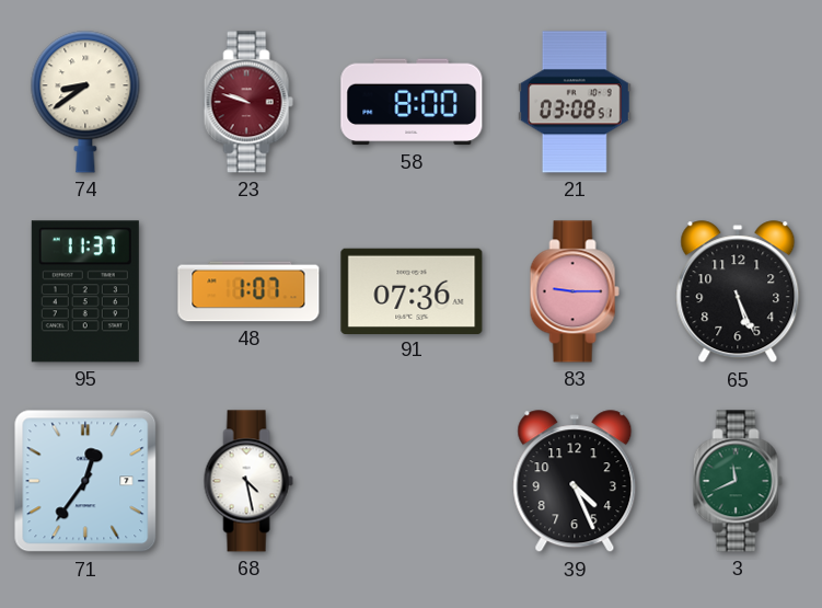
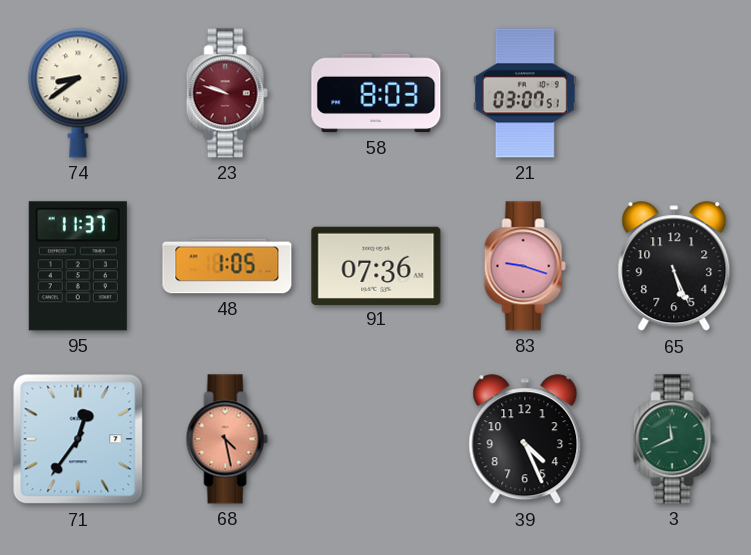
58: 8:00 -> 8:03
21: 03:08 -> 03:07
48: 1:07 -> 1:05
83: 9:15 -> 9:18
68 dial: white -> salmon
